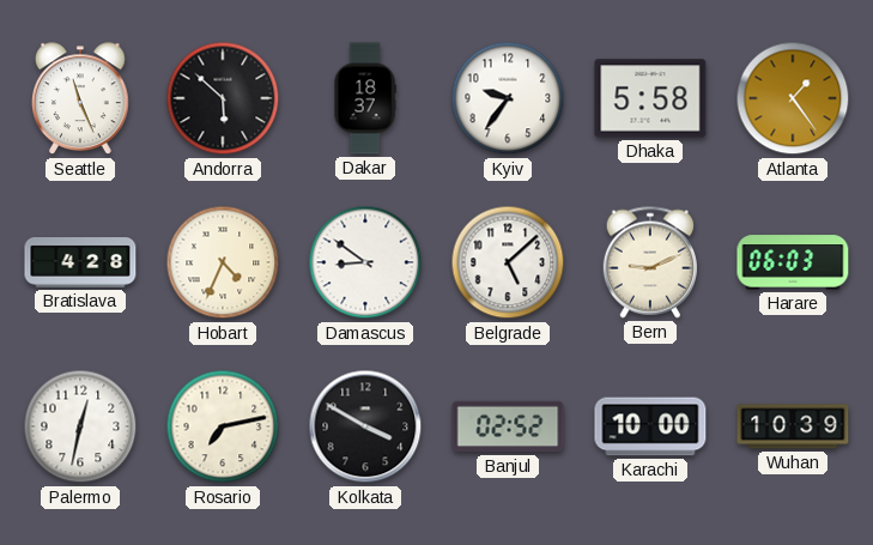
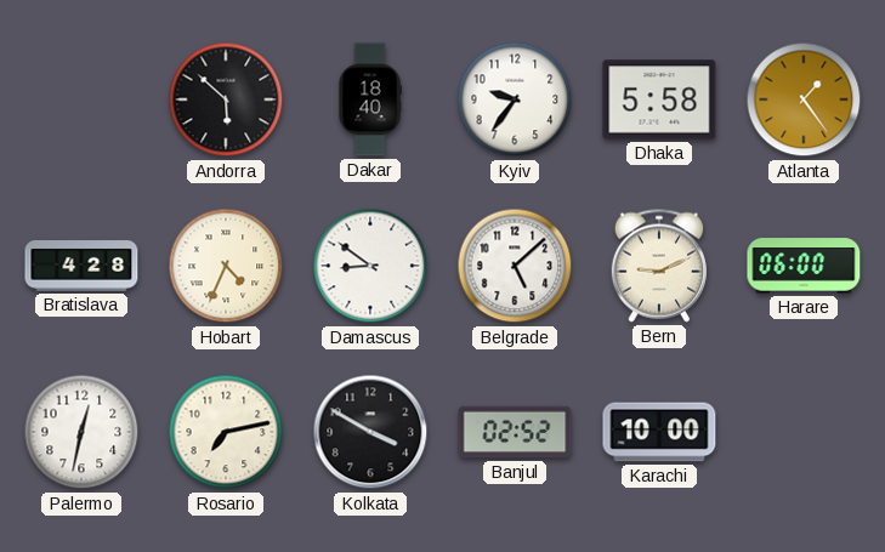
Seattle: 11:26 -> none
Dakar: 18:37 -> 18:40
Harare: 06:03 -> 06:00
Wuhan: 10:39 -> none
